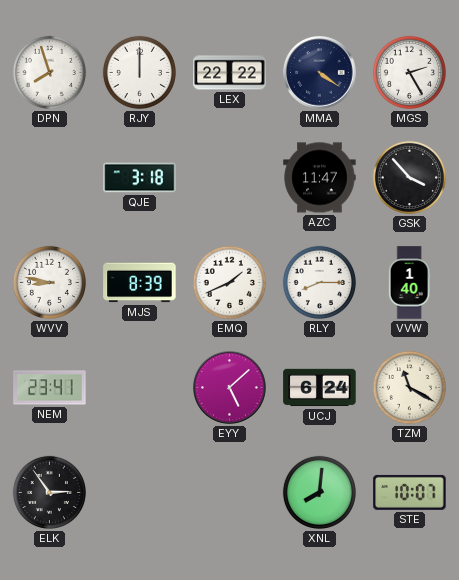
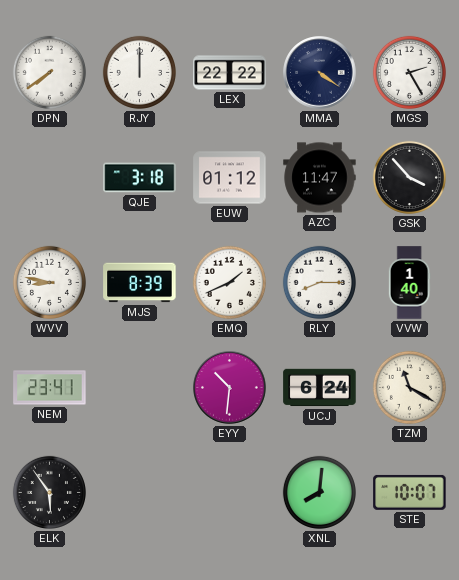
DPN: 7:57 -> 7:39
EUW: none -> 01:12
EYY: 5:08 -> 10:31
ELK: 2:54 -> 5:54
